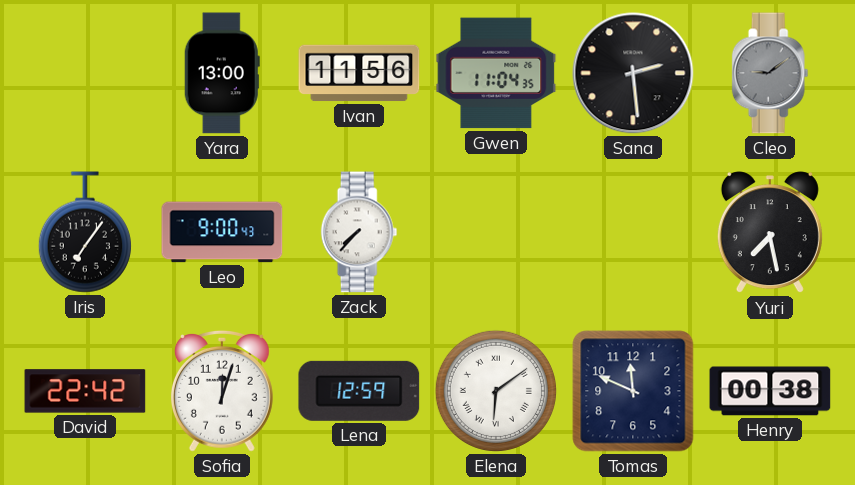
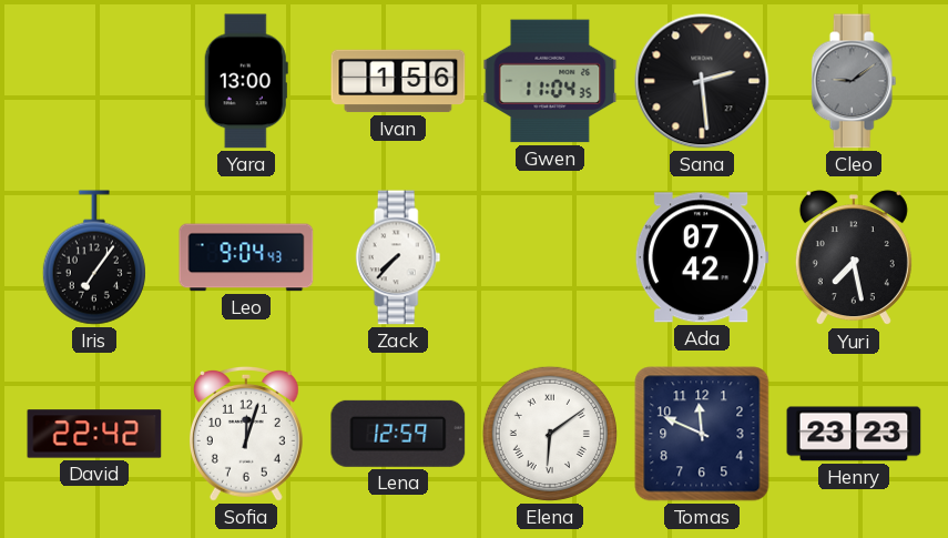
Ivan: 11:56 -> 1:56
Leo: 9:00 -> 9:04
Ada: none -> 07:42
Henry: 00:38 -> 23:23
